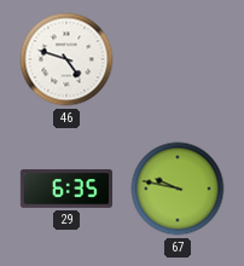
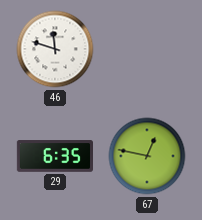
46: 4:48 -> 11:48
67: 9:47 -> 12:47
